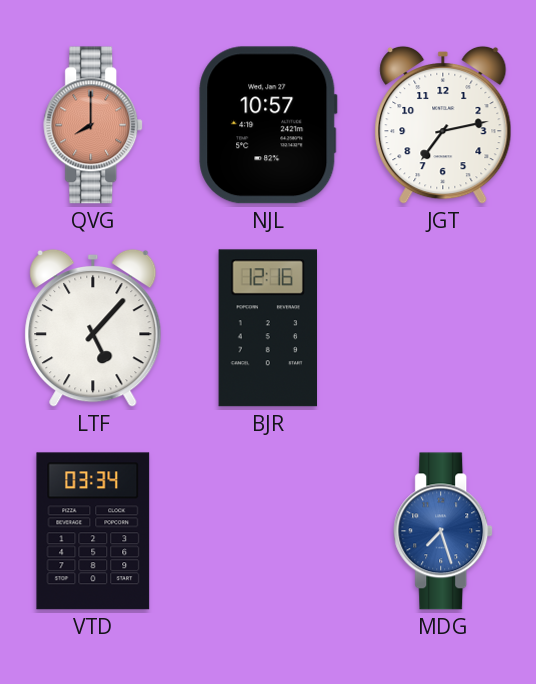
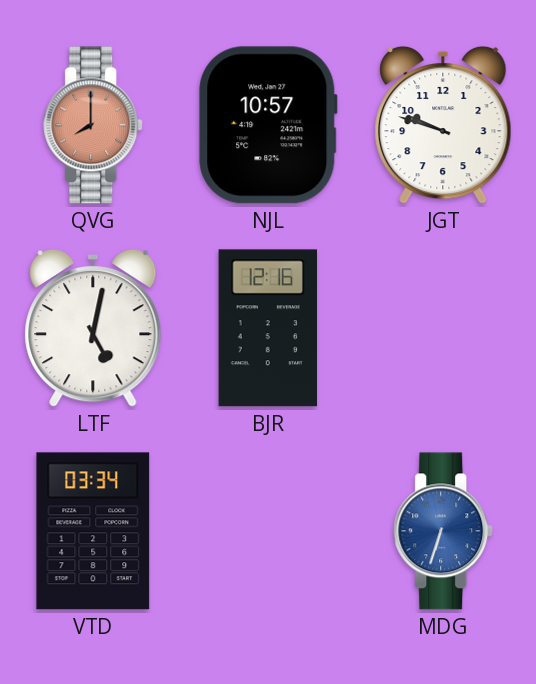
JGT: 7:13 -> 9:48
LTF: 5:07 -> 5:02
MDG: 7:27 -> 6:33
